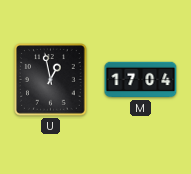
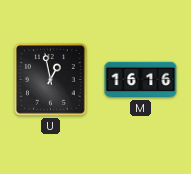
M: 17:04 -> 16:16
